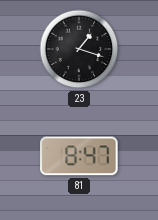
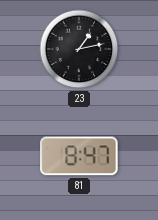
23: 1:18 -> 1:13
